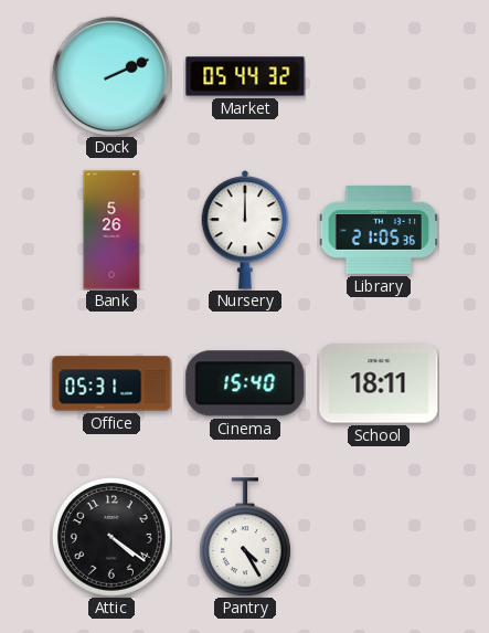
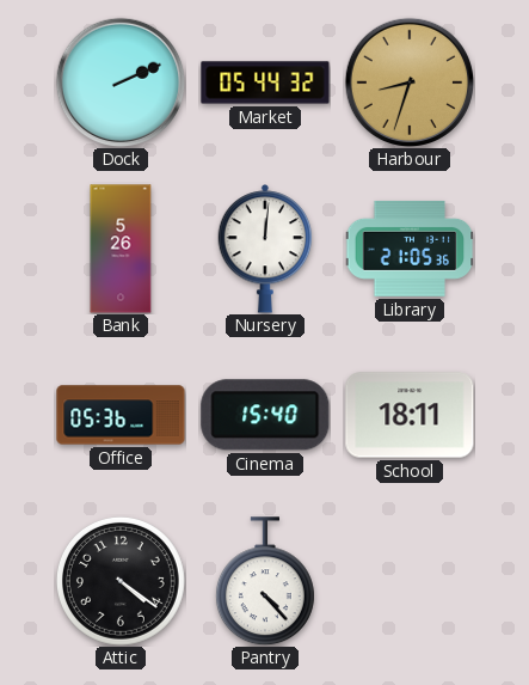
Harbour: none -> 8:33
Nursery: 12:00 -> 12:01
Office: 05:31 -> 05:36
Pantry: 4:25 -> 4:23
